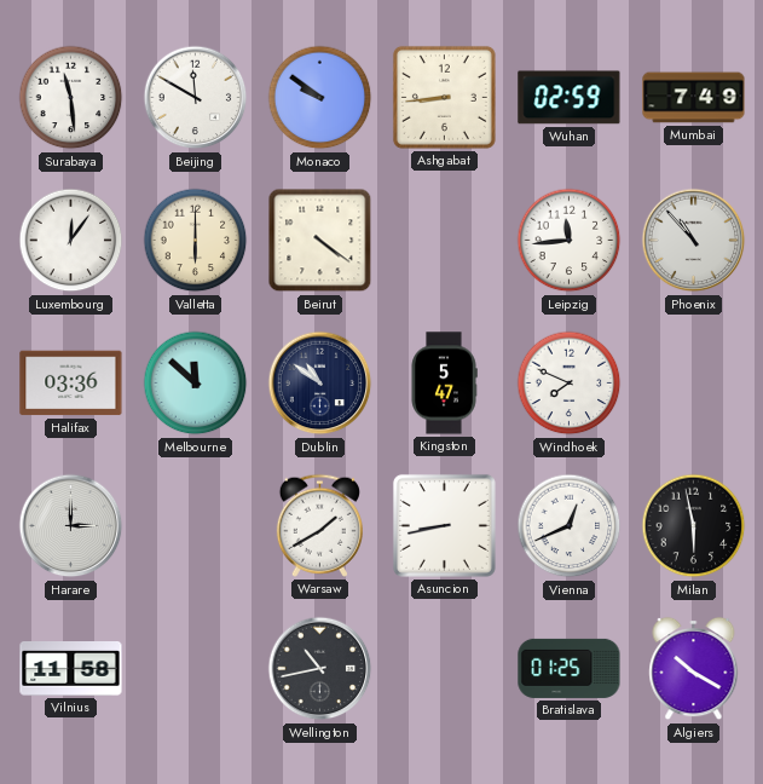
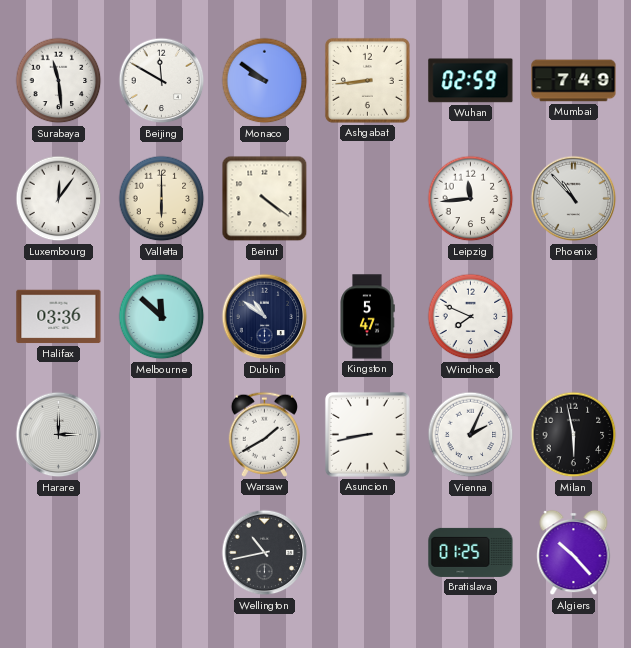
Vienna: 12:41 -> 2:04
Vilnius: 11:58 -> none
Algiers: 10:20 -> 10:23
